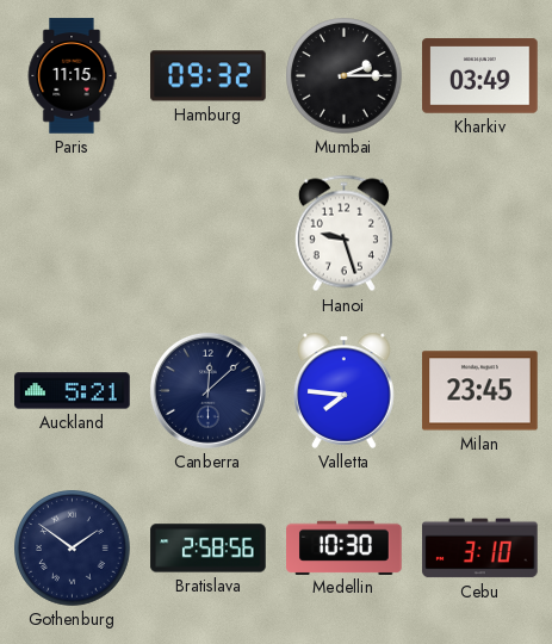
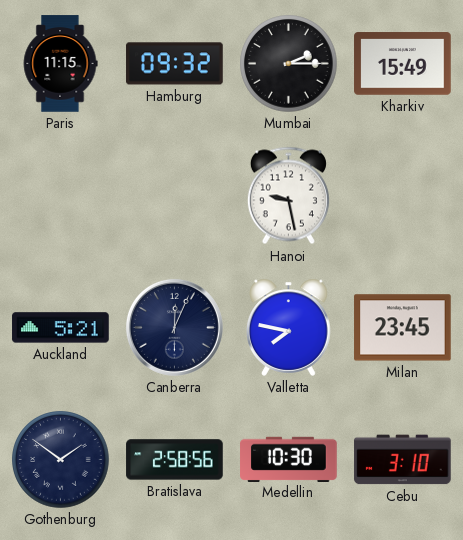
Kharkiv: 03:49 -> 15:49
Hanoi: 9:27 -> 9:28
Canberra: 12:08 -> 12:04
Valletta: 7:46 -> 7:47
